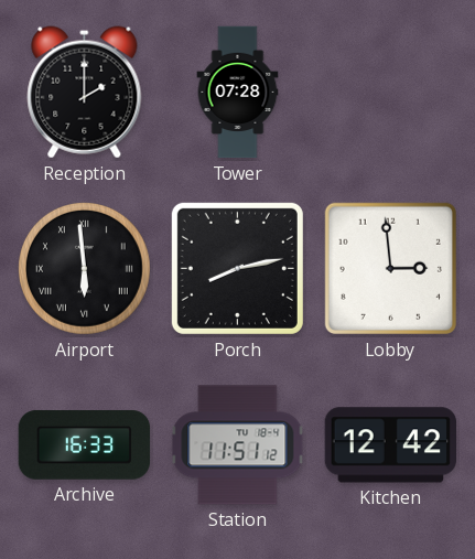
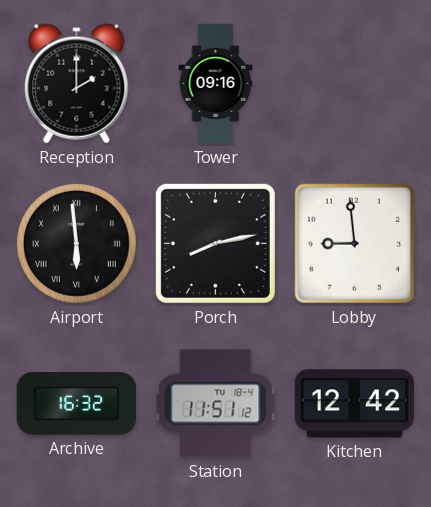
Tower: 07:28 -> 09:16
Lobby: 2:59 -> 8:59
Archive: 16:33 -> 16:32
